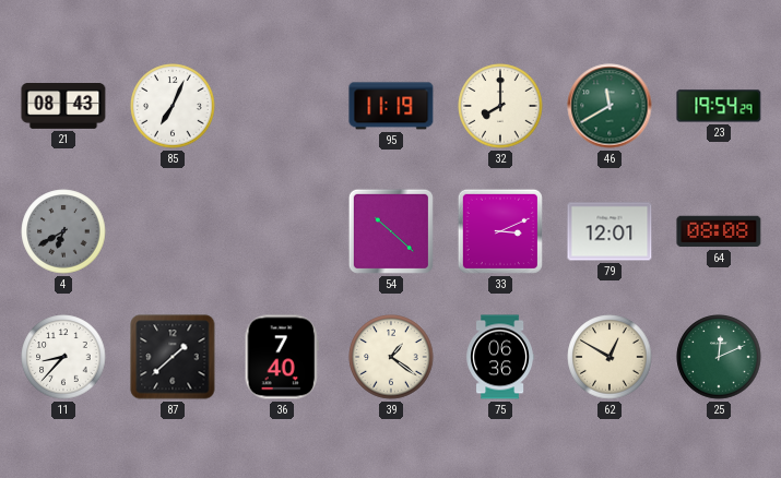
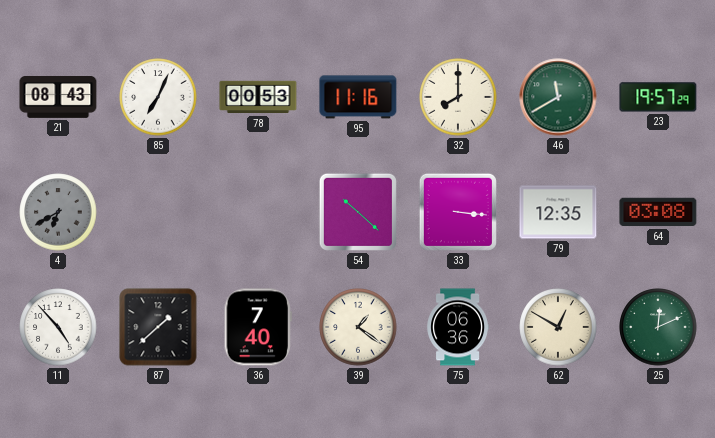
78: none -> 00:53
95: 11:19 -> 11:16
23: 19:54 -> 19:57
33: 3:11 -> 3:16
79: 12:01 -> 12:35
64: 08:08 -> 03:08
11: 8:37 -> 4:53
